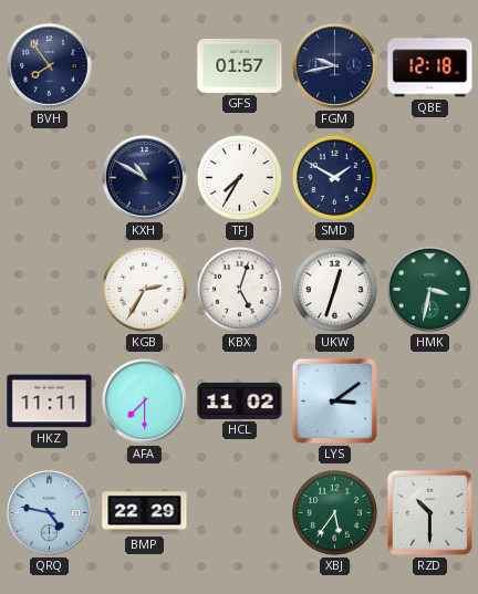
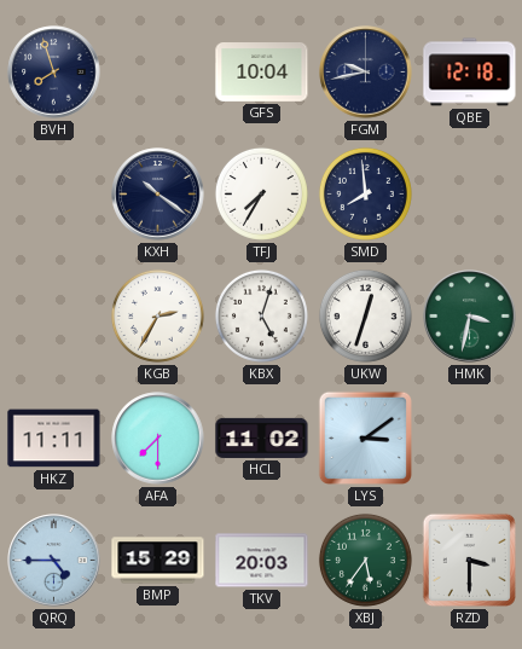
BVH: 7:54 -> 7:57
GFS: 01:57 -> 10:04
KXH: 10:50 -> 10:21
SMD: 1:50 -> 7:59
QRQ: 4:47 -> 4:45
BMP: 22:29 -> 15:29
TKV: none -> 20:03
RZD: 10:30 -> 3:30
